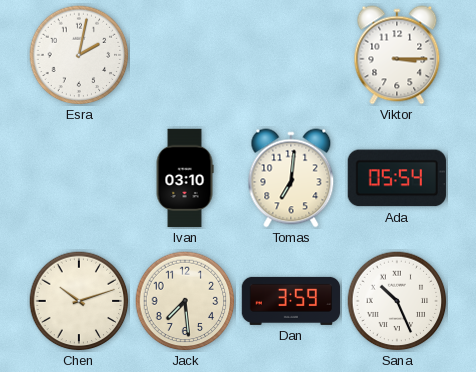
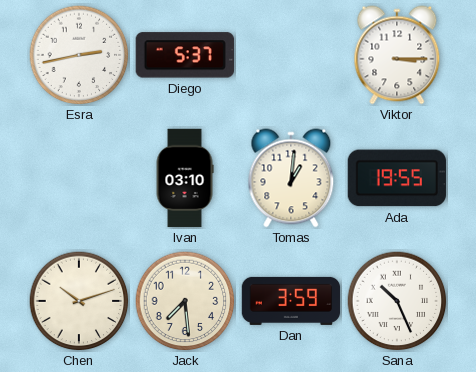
Esra: 2:02 -> 2:43
Diego: none -> 5:37
Tomas: 7:01 -> 1:01
Ada: 05:54 -> 19:55
